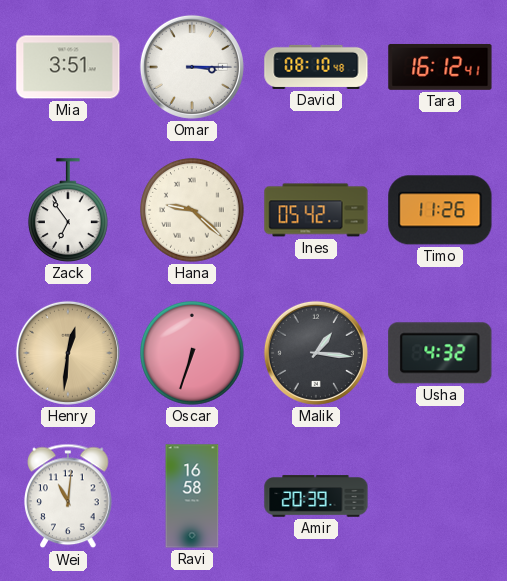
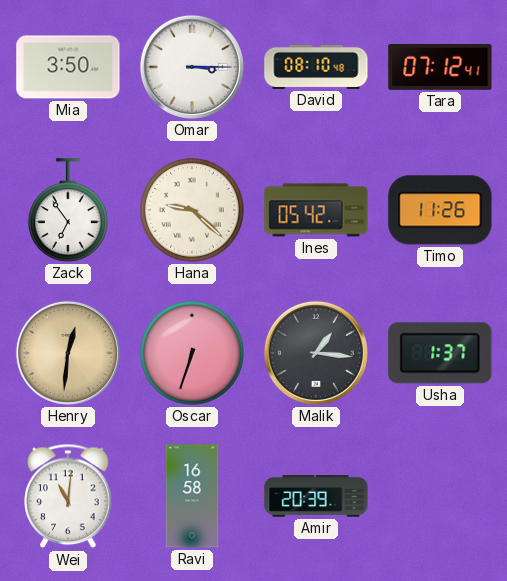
Mia: 3:51 -> 3:50
Tara: 16:12 -> 07:12
Usha: 4:32 -> 1:37
